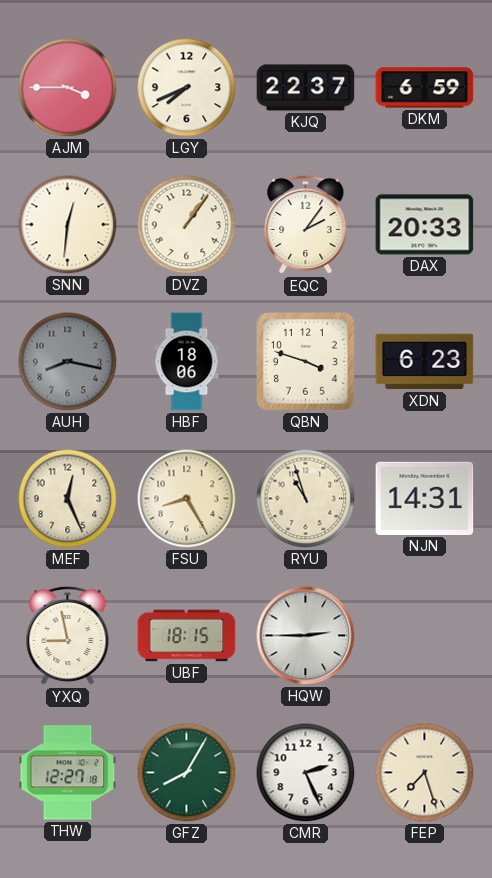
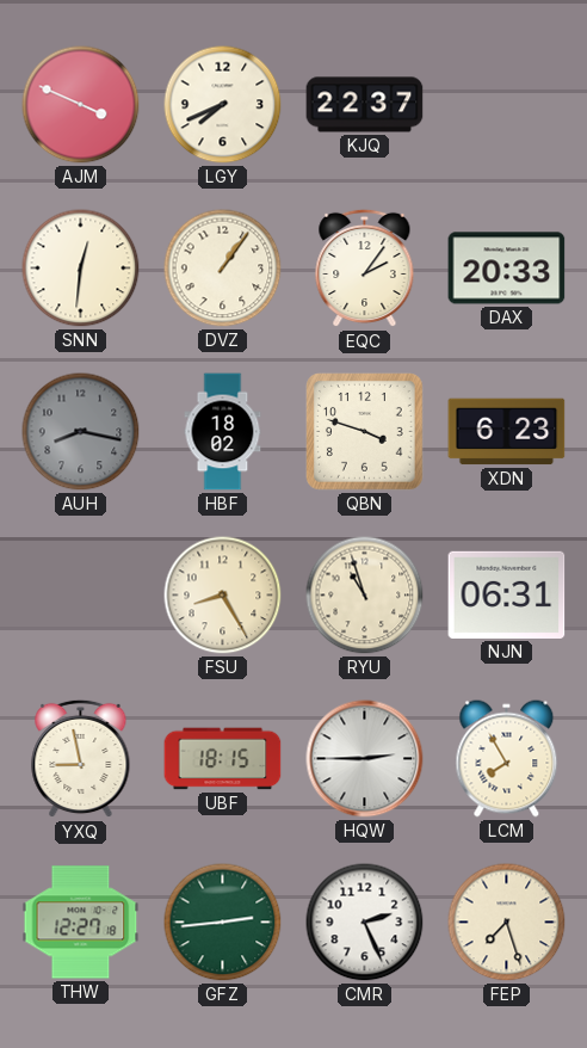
AJM: 3:45 -> 3:49
DKM: 6:59 -> none
HBF: 18:06 -> 18:02
MEF: 12:26 -> none
NJN: 14:31 -> 06:31
LCM: none -> 7:55
GFZ: 8:05 -> 2:44
